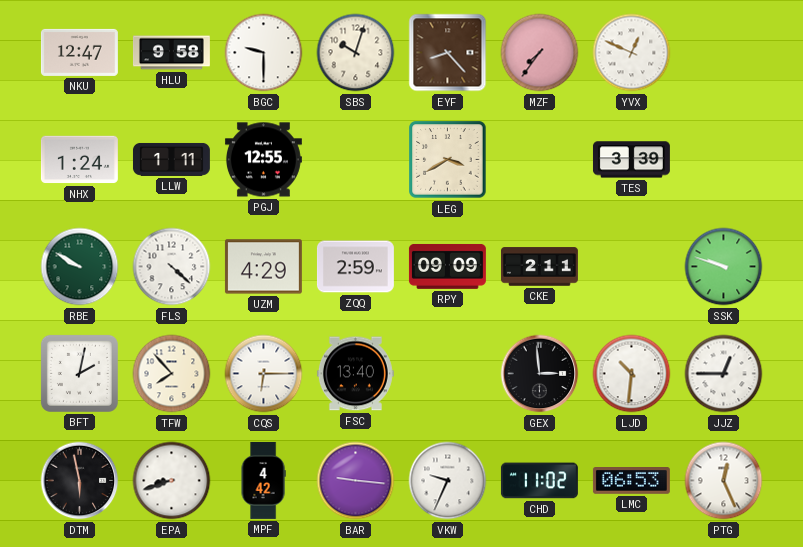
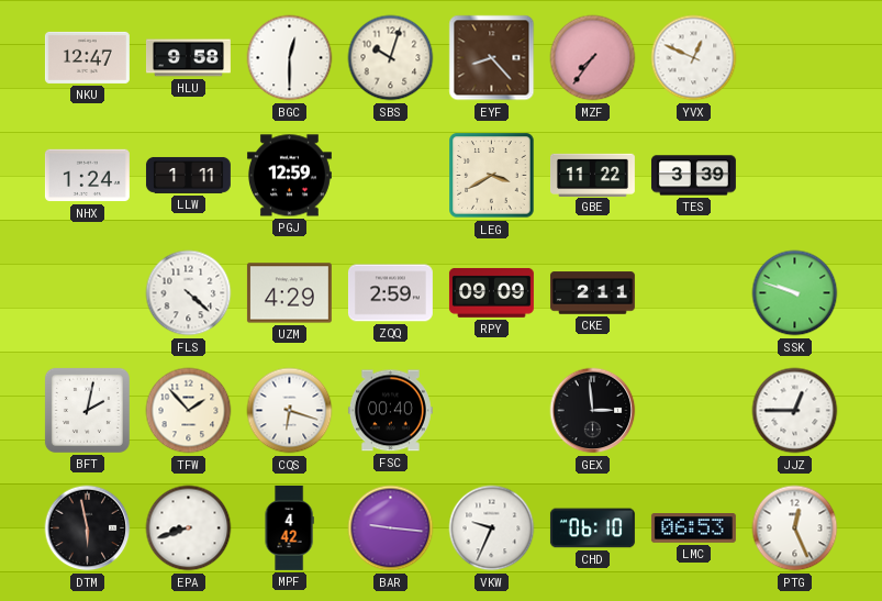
BGC: 9:30 -> 12:30
PGJ: 12:55 -> 12:59
GBE: none -> 11:22
RBE: 9:50 -> none
TFW: 7:53 -> 1:53
CQS: 6:15 -> 6:18
FSC: 13:40 -> 00:40
LJD: 10:31 -> none
CHD: 11:02 -> 06:10
